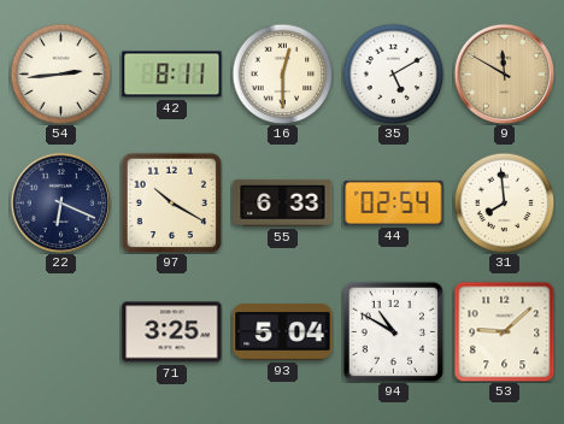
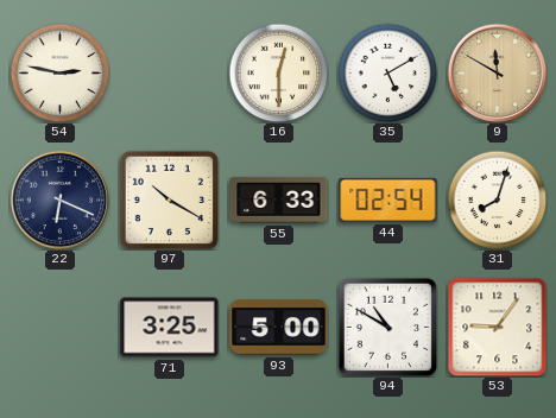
54: 2:44 -> 2:47
42: 8:11 -> none
31: 7:59 -> 8:03
93: 5:04 -> 5:00
53: 9:08 -> 9:06
